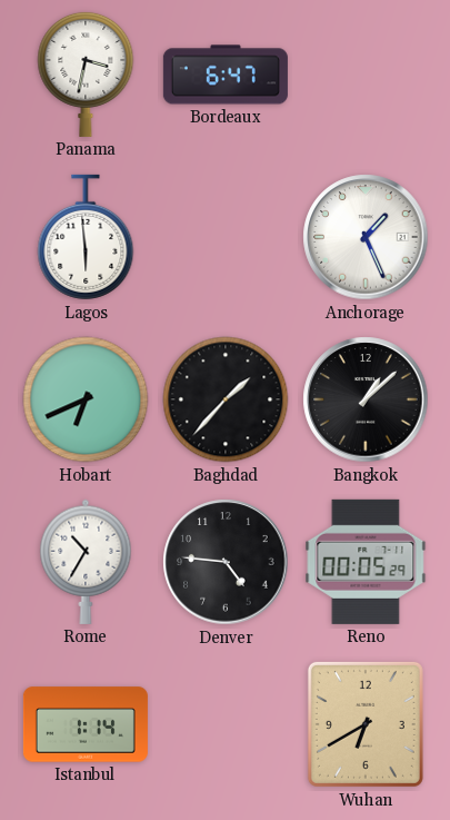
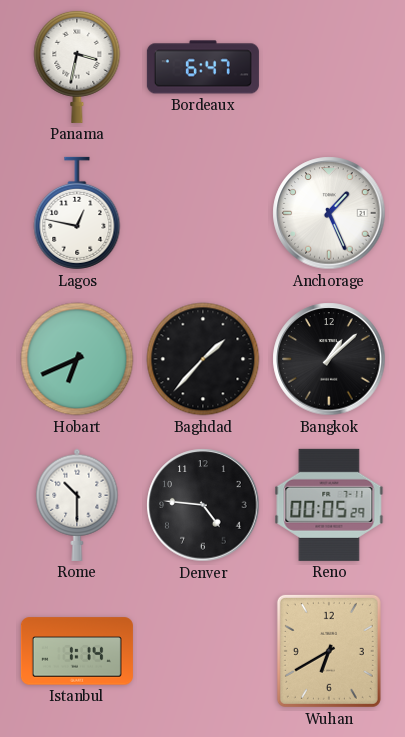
Lagos: 5:59 -> 12:47
Rome: 10:35 -> 10:30
